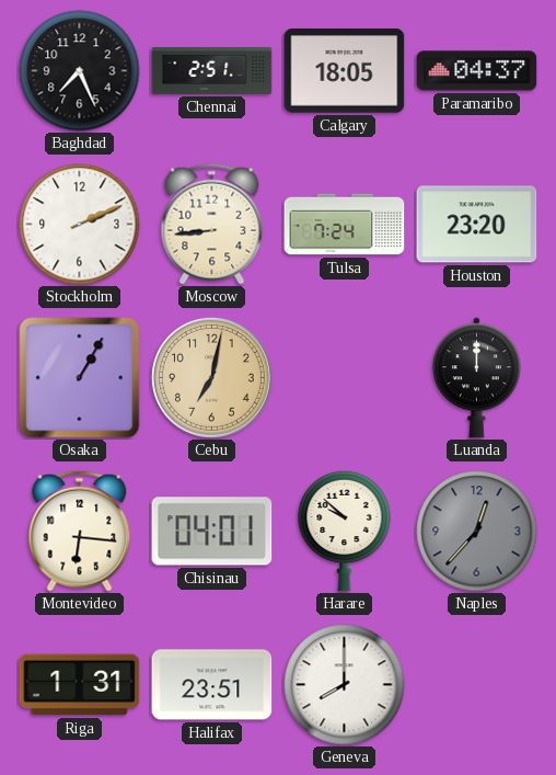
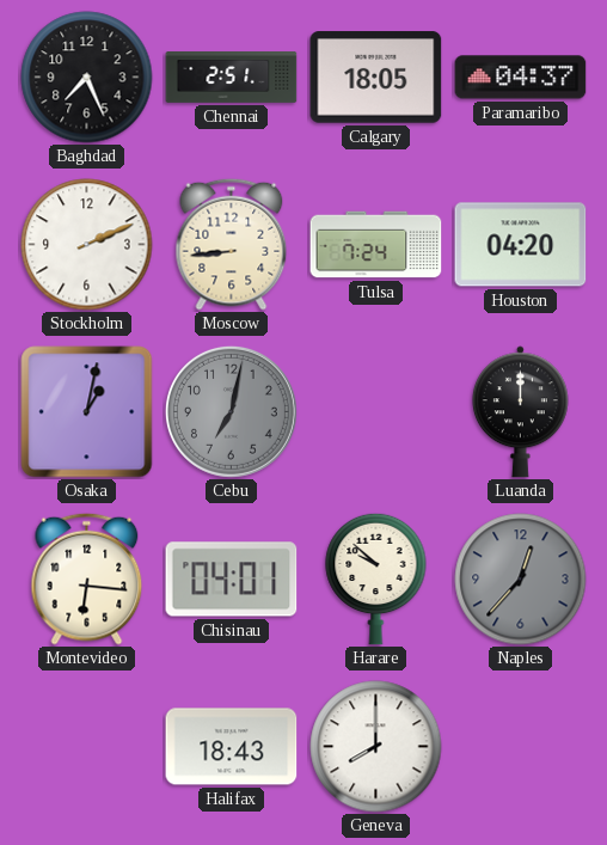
Houston: 23:20 -> 04:20
Osaka: 1:05 -> 1:02
Cebu dial: champagne -> grey
Riga: 1:31 -> none
Halifax: 23:51 -> 18:43
